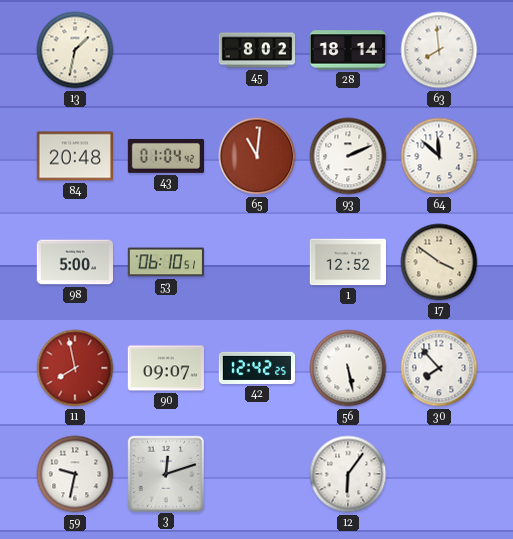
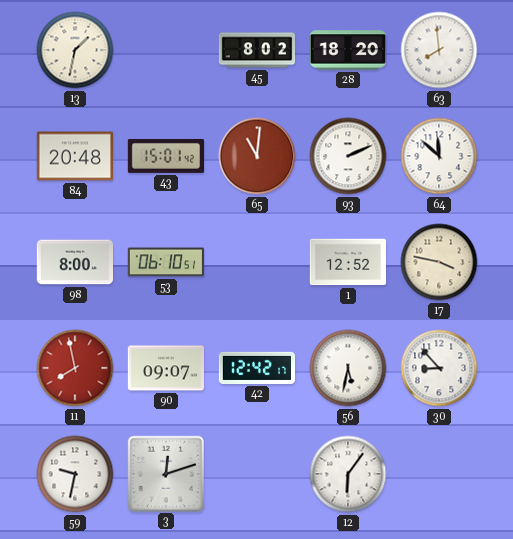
28: 18:14 -> 18:20
43: 01:04 -> 15:01
98: 5:00 -> 8:00
17: 3:51 -> 3:47
42: 12:42:25 -> 12:42:17
56: 5:28 -> 5:32
30: 7:53 -> 8:53
